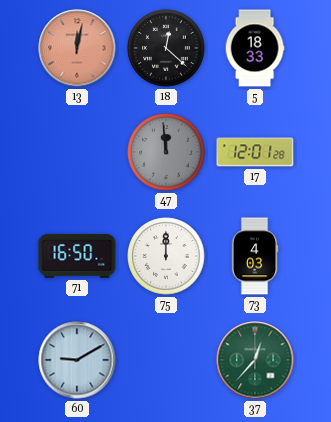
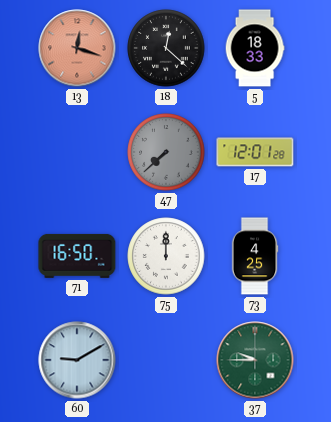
13: 12:02 -> 12:18
47: 11:59 -> 7:38
73: 4:03 -> 4:25
37: 12:37 -> 9:45
